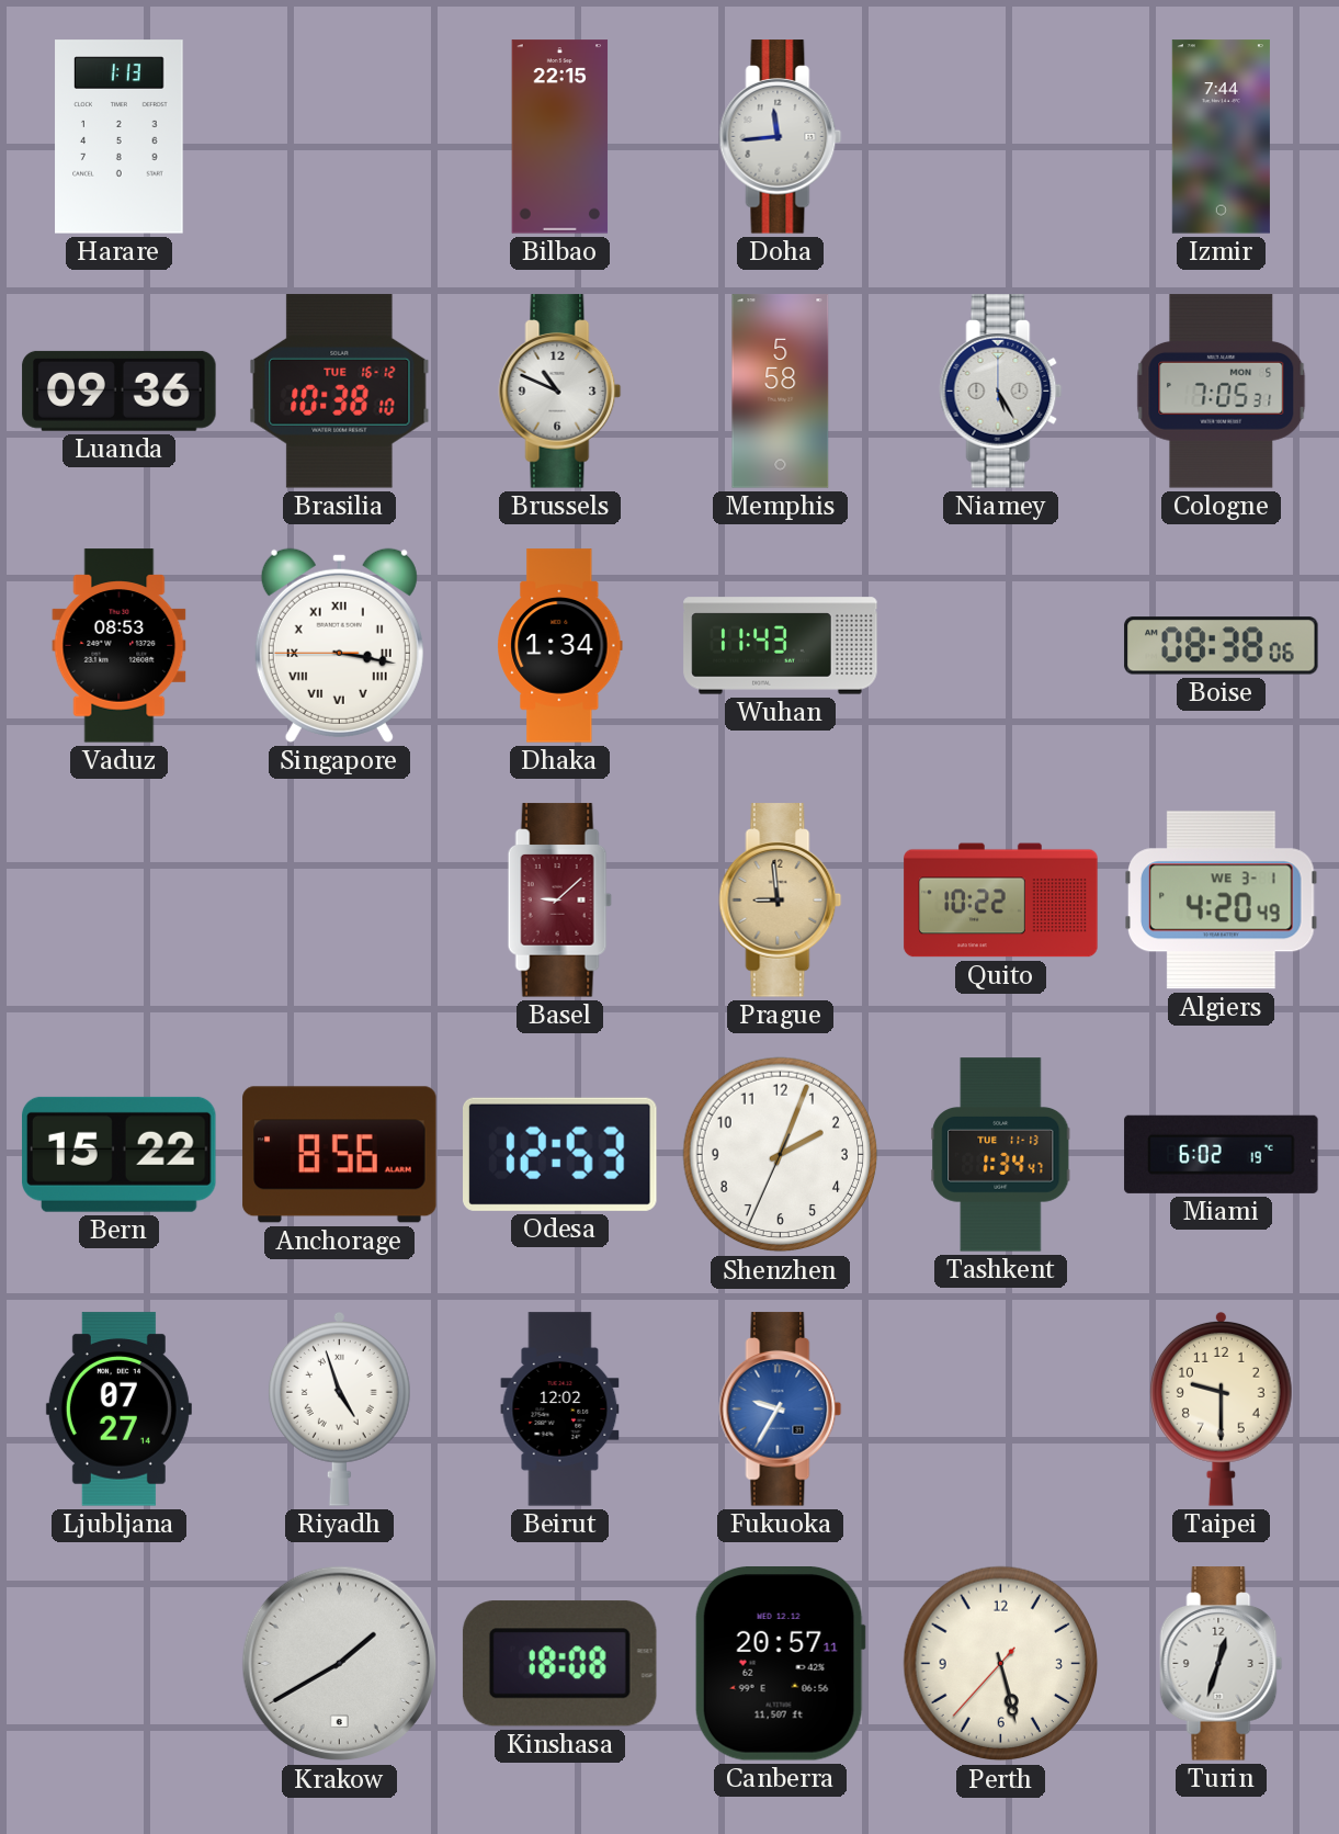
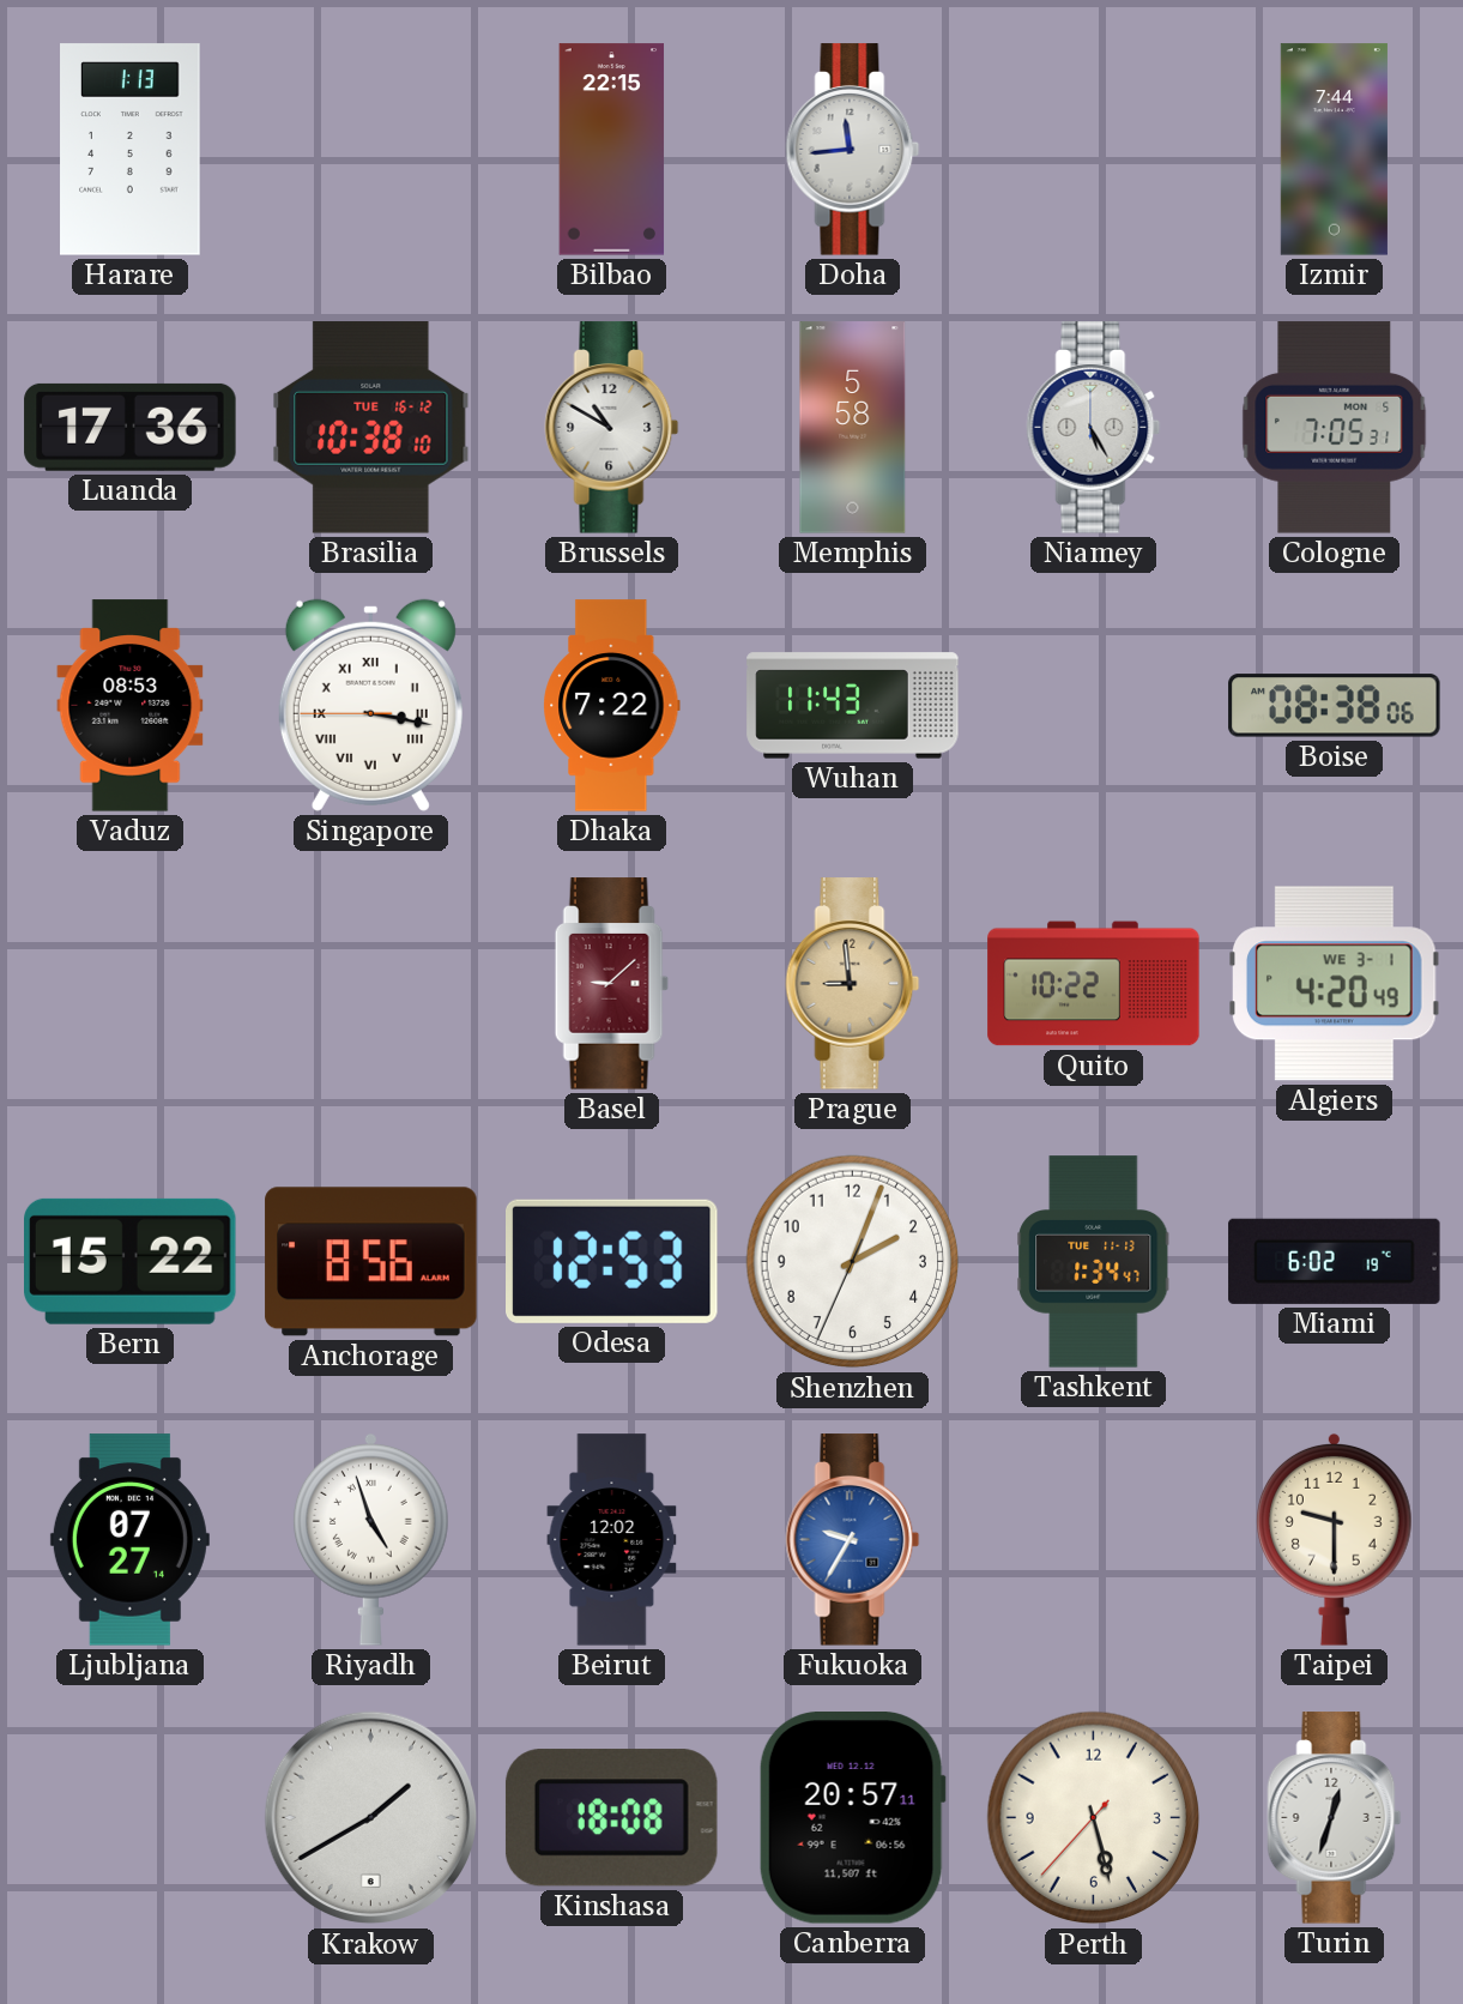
Luanda: 09:36 -> 17:36
Brussels: 10:49 -> 10:50
Dhaka: 1:34 -> 7:22
